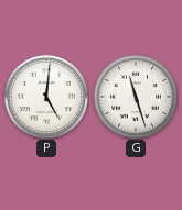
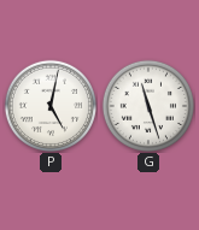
P: 5:01 -> 5:02
